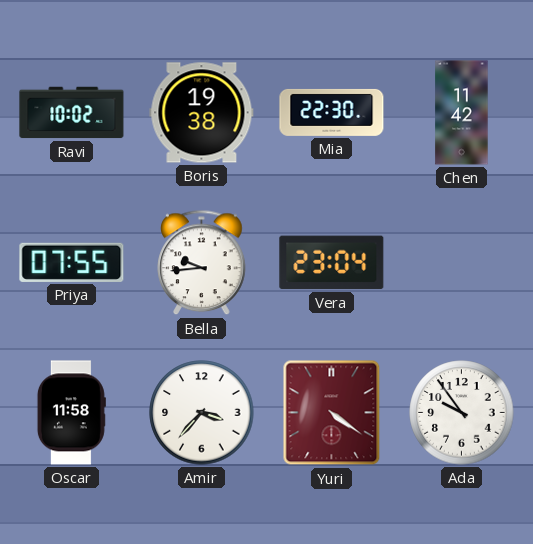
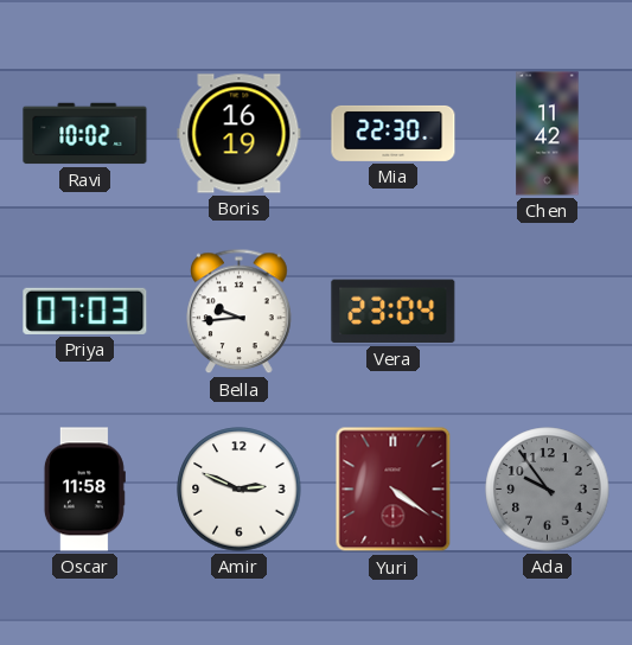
Boris: 19:38 -> 16:19
Priya: 07:55 -> 07:03
Amir: 3:37 -> 2:49
Ada dial: white -> grey
